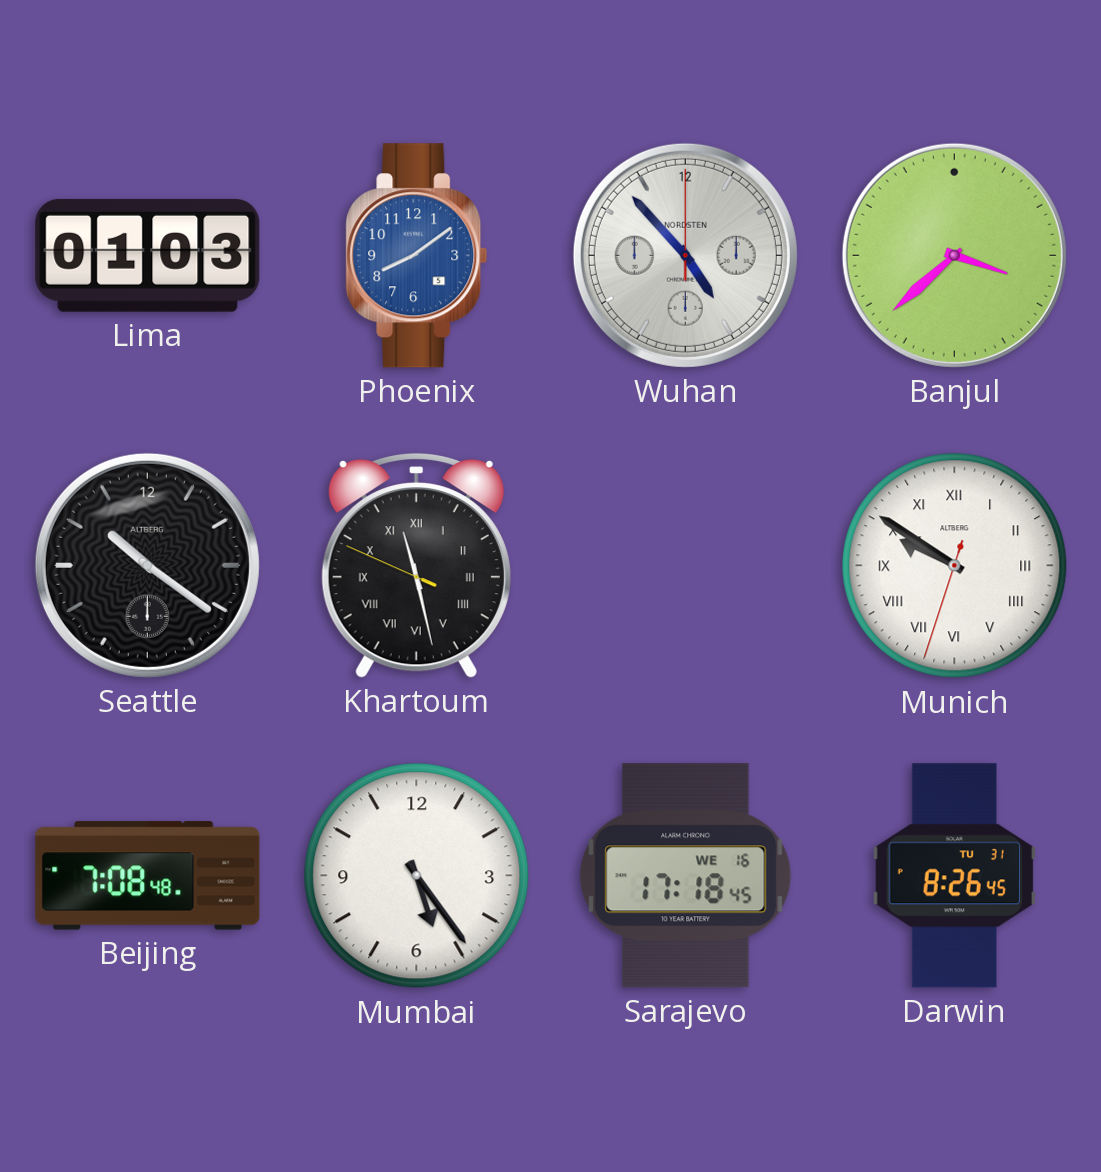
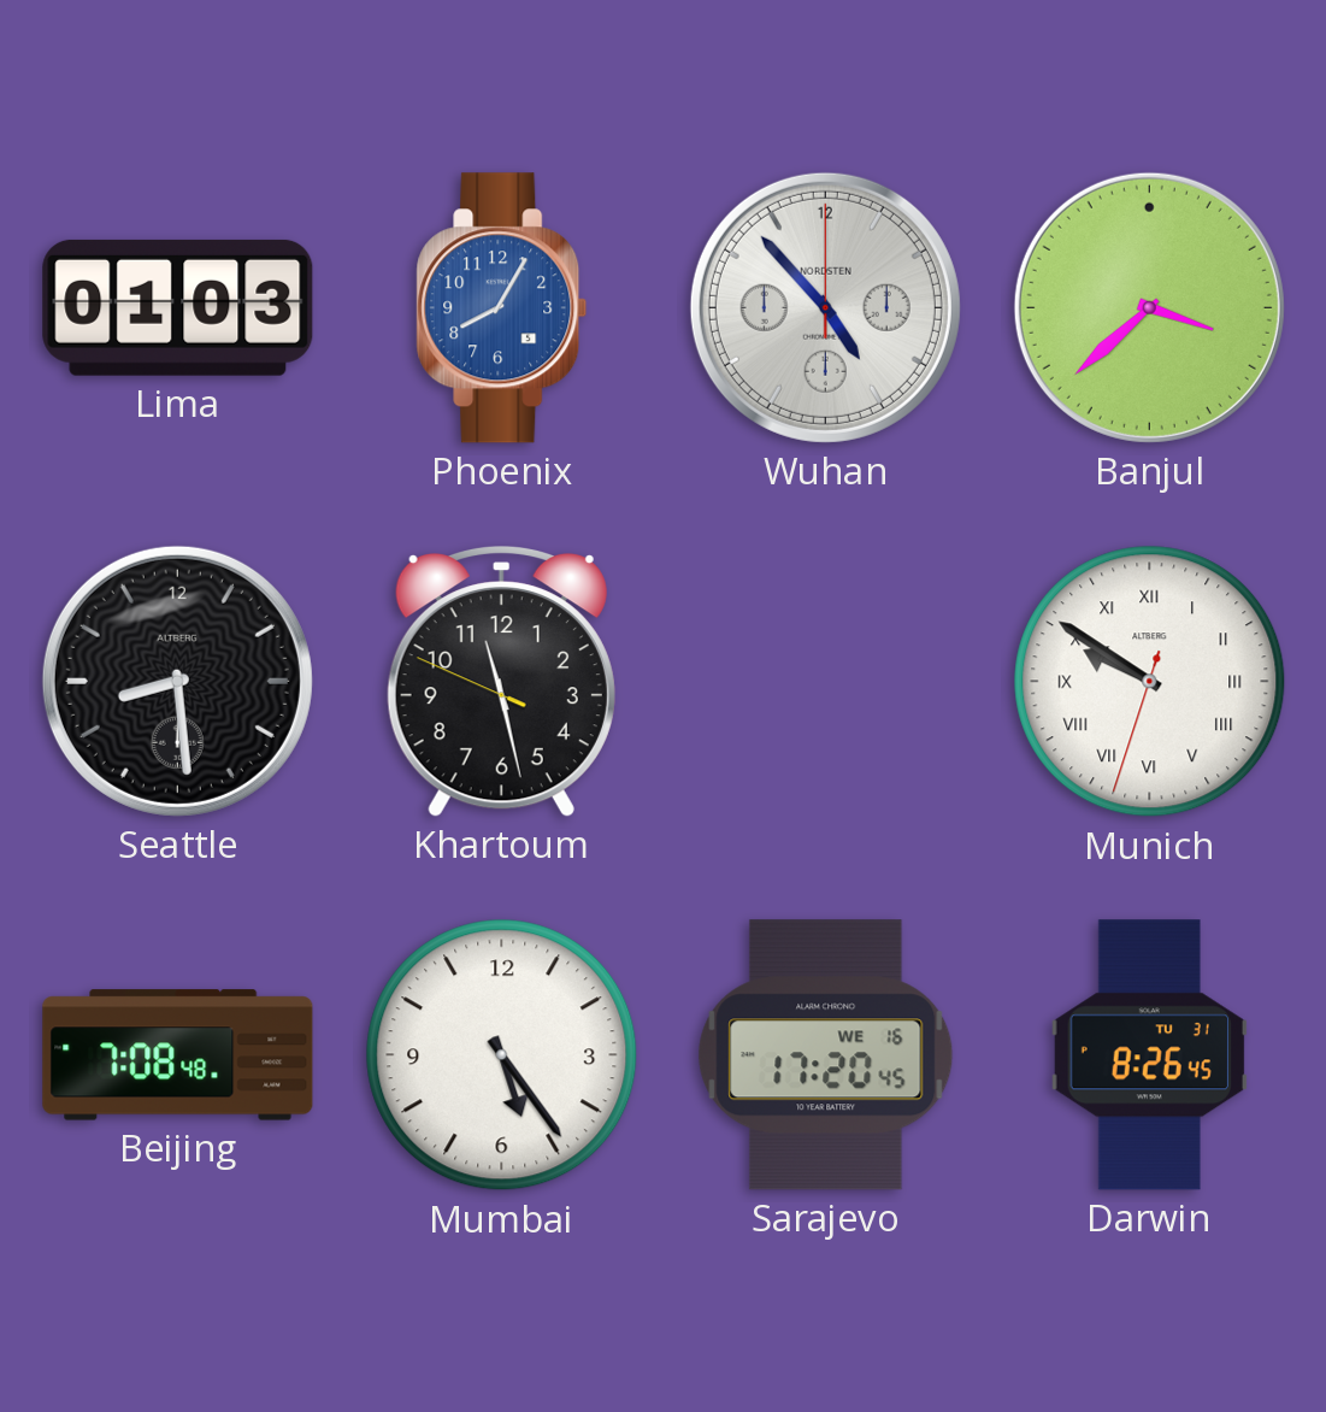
Phoenix: 8:09 -> 8:05
Seattle: 10:21 -> 8:29
Khartoum numerals: Roman -> Arabic
Sarajevo: 17:18 -> 17:20
